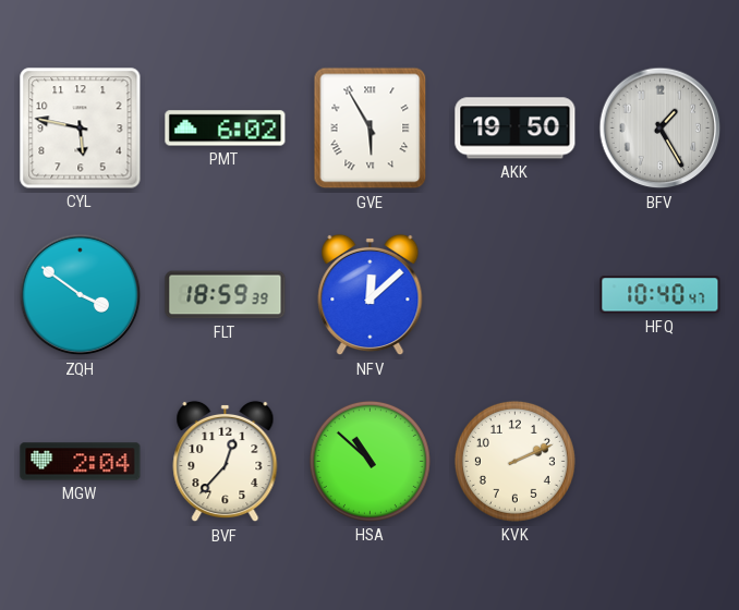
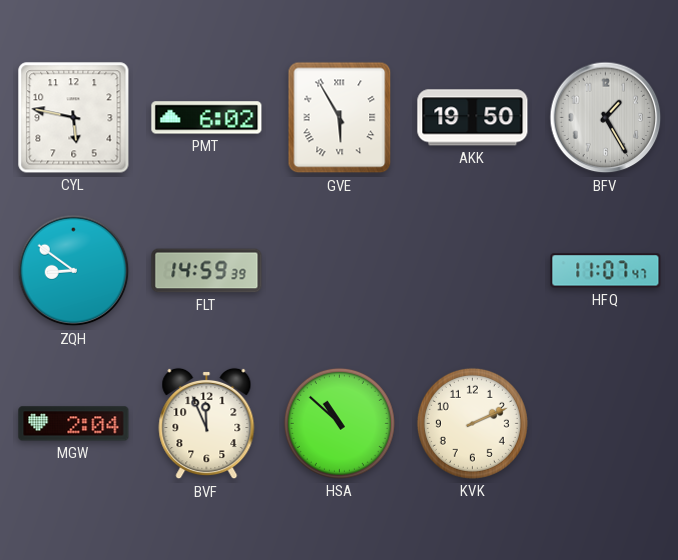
ZQH: 3:51 -> 8:51
FLT: 18:59 -> 14:59
NFV: 12:08 -> none
HFQ: 10:40 -> 11:07
BVF: 12:37 -> 11:56
